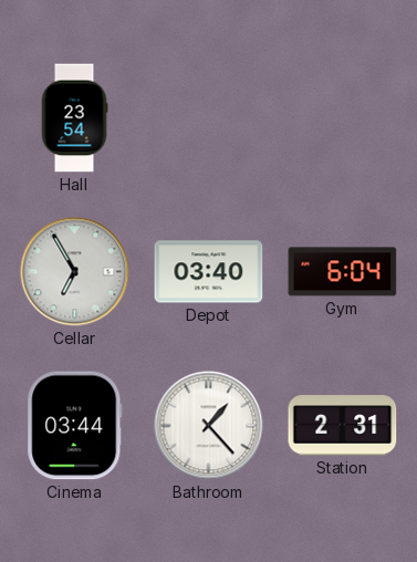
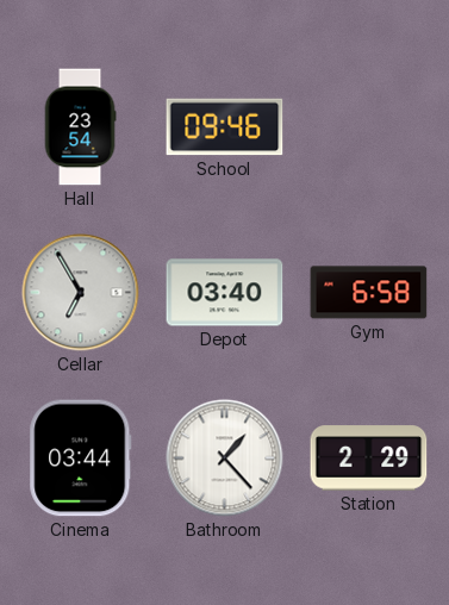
School: none -> 09:46
Gym: 6:04 -> 6:58
Station: 2:31 -> 2:29
